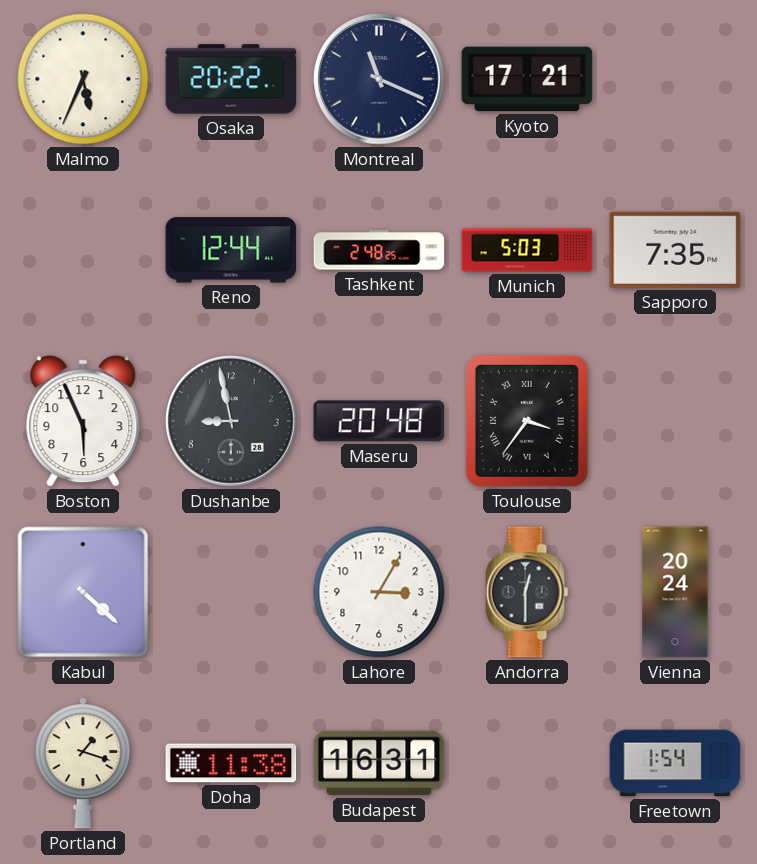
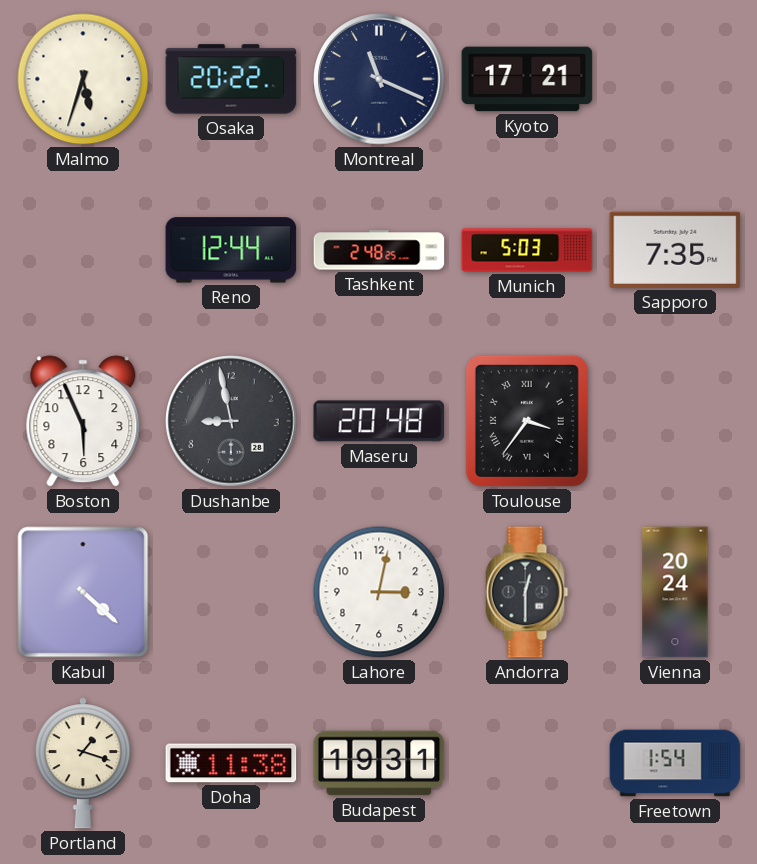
Malmo: 5:34 -> 5:33
Lahore: 3:05 -> 3:02
Budapest: 16:31 -> 19:31
